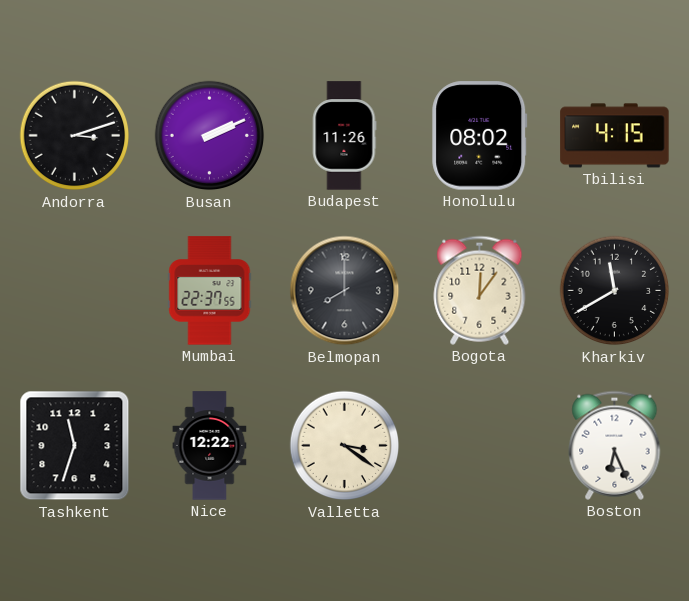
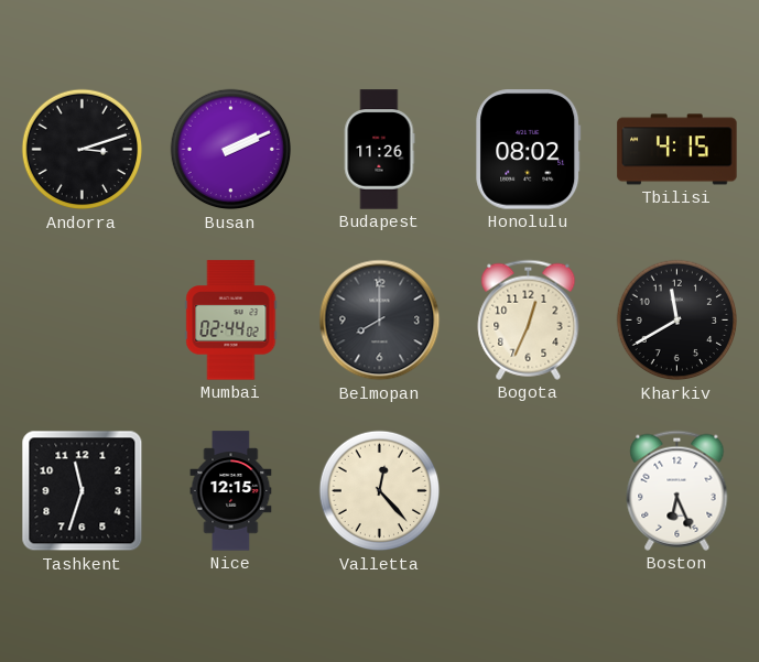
Mumbai: 22:37 -> 02:44
Bogota: 12:06 -> 12:34
Nice: 12:22 -> 12:15
Valletta: 3:21 -> 12:23
